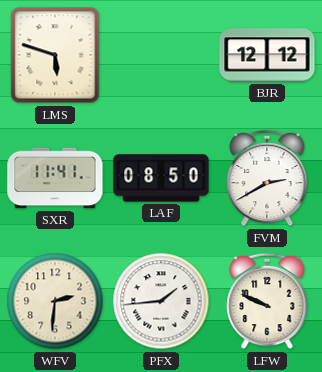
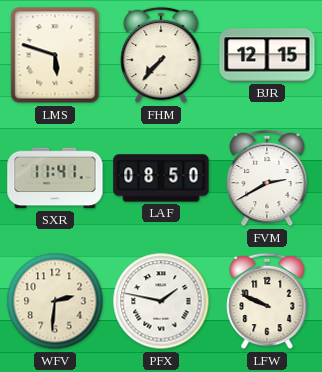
FHM: none -> 7:37
BJR: 12:12 -> 12:15
PFX: 1:44 -> 1:47
